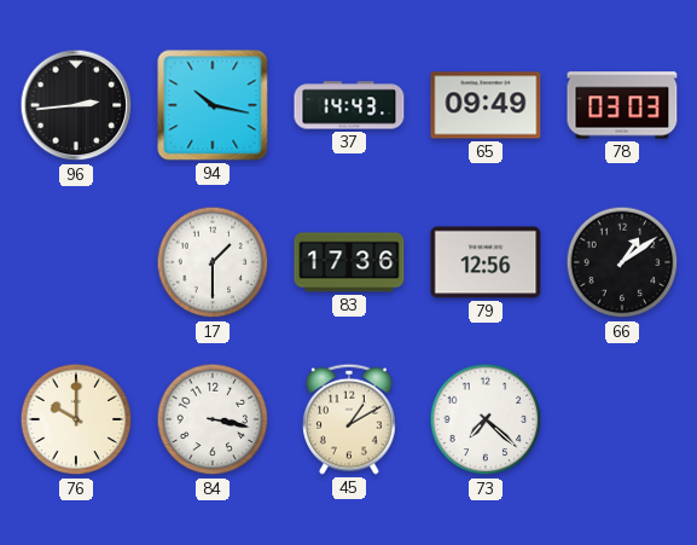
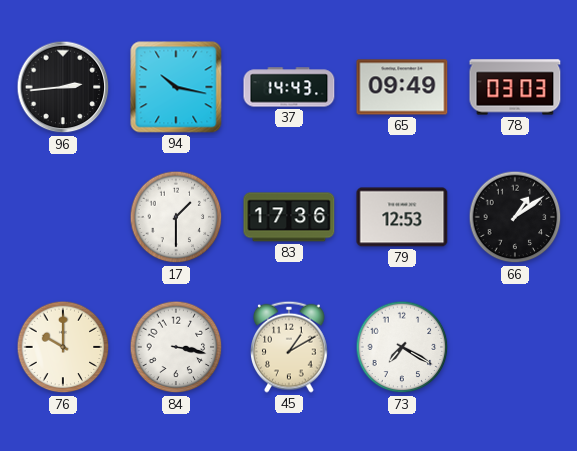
79: 12:56 -> 12:53
73: 7:22 -> 7:20
